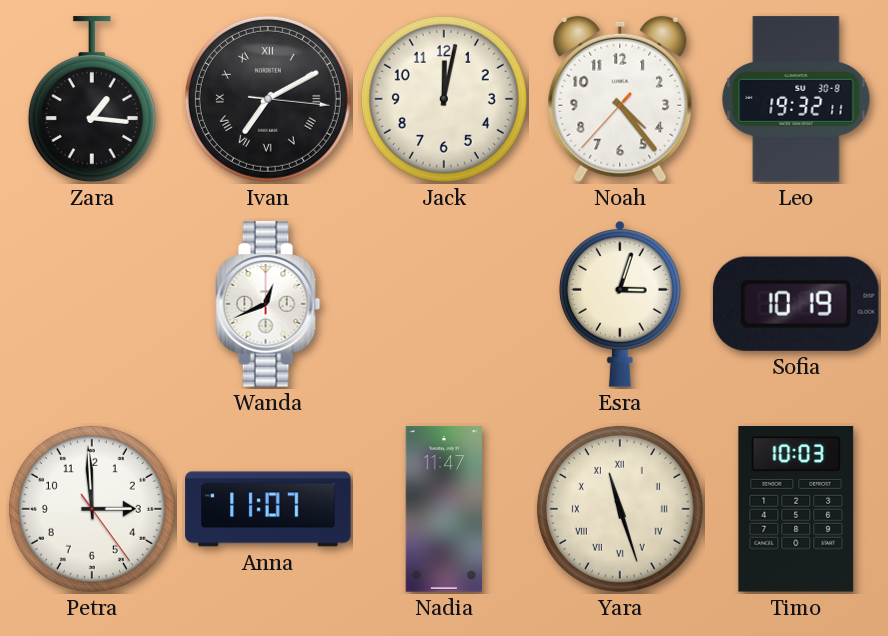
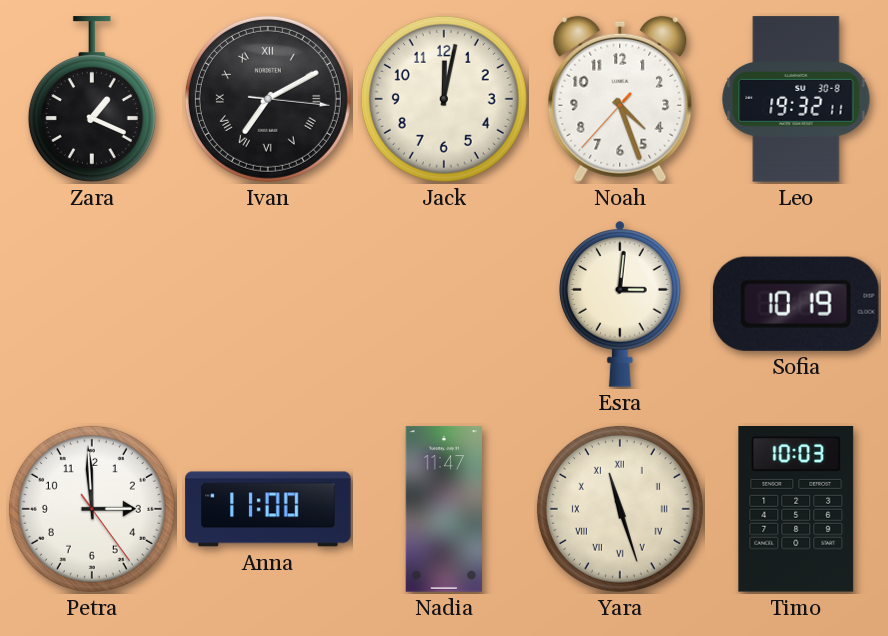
Zara: 1:16 -> 1:19
Noah: 4:23 -> 4:26
Wanda: 12:41 -> none
Esra: 3:03 -> 3:01
Anna: 11:07 -> 11:00
